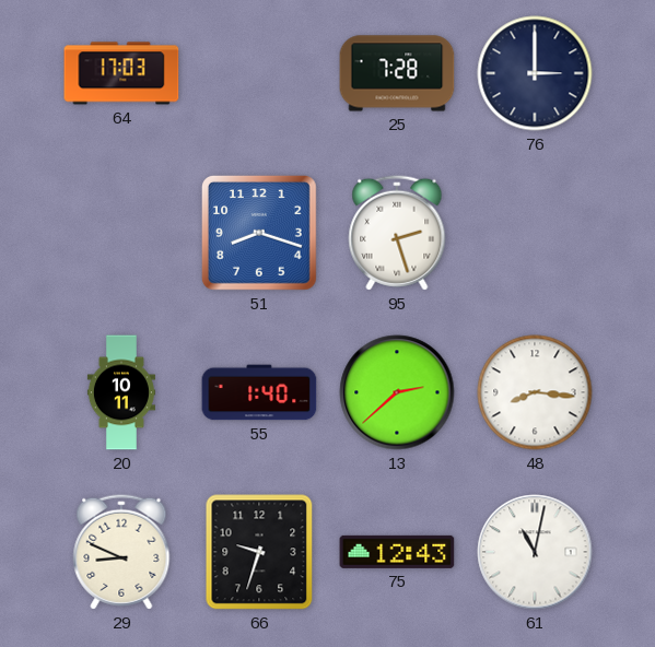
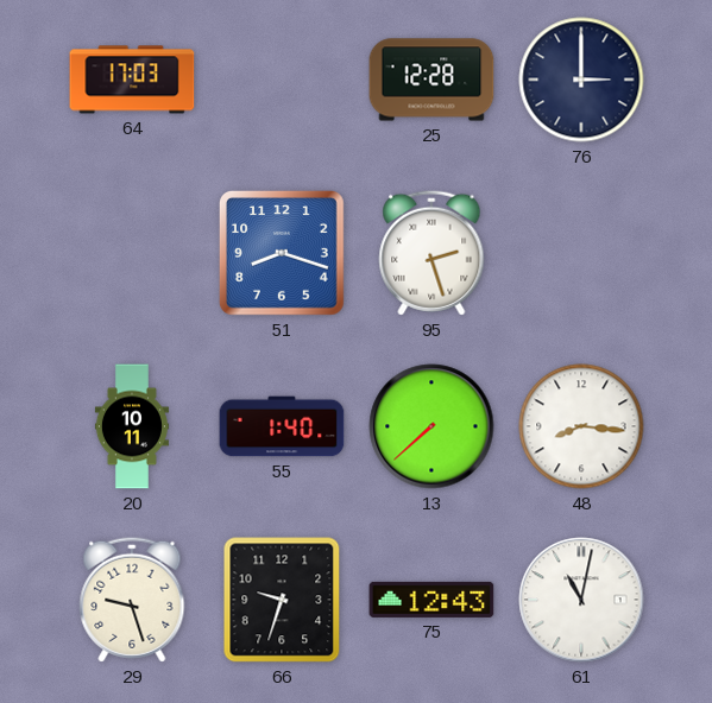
25: 7:28 -> 12:28
13: 2:38 -> 7:38
29: 8:49 -> 9:27
